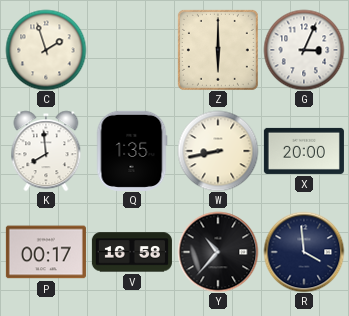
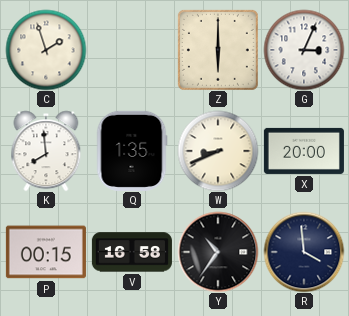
W: 8:43 -> 8:41
P: 00:17 -> 00:15
Y: 10:37 -> 10:36
